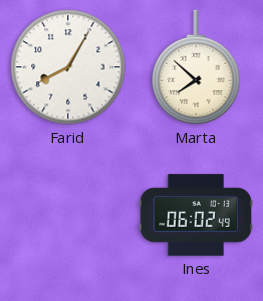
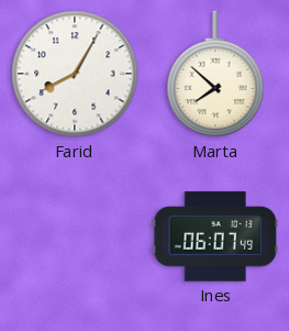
Ines: 06:02 -> 06:07
